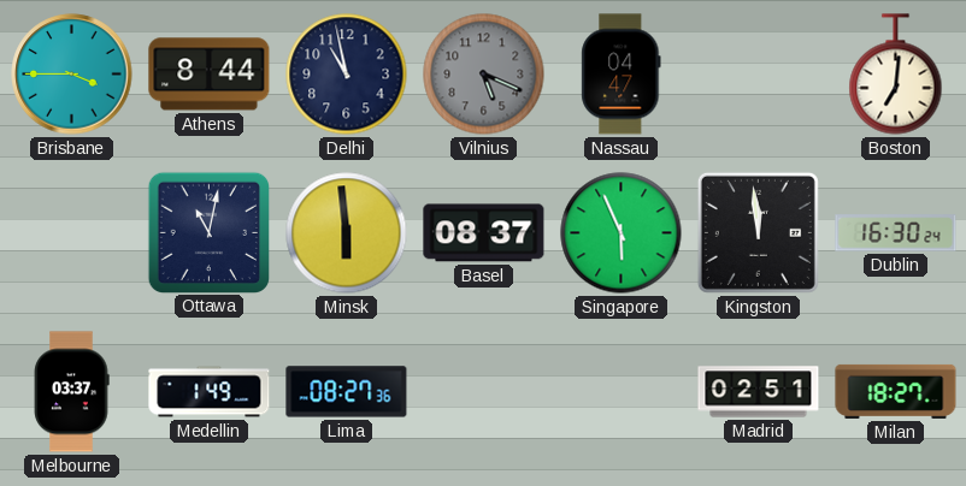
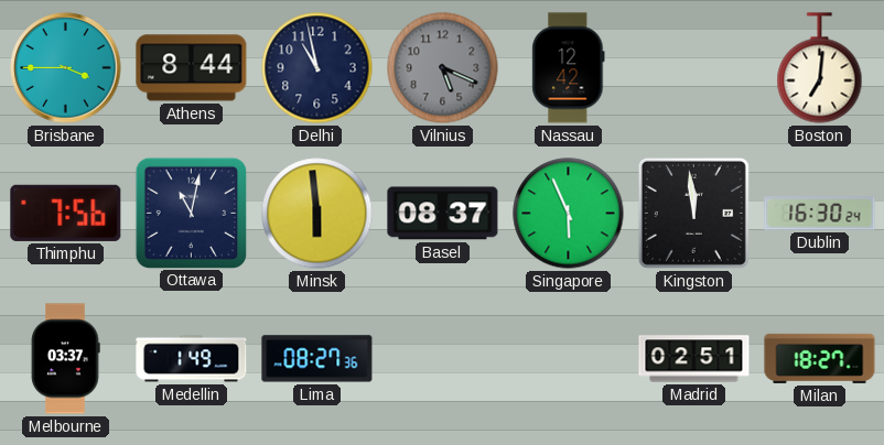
Nassau: 04:47 -> 12:42
Thimphu: none -> 7:56
